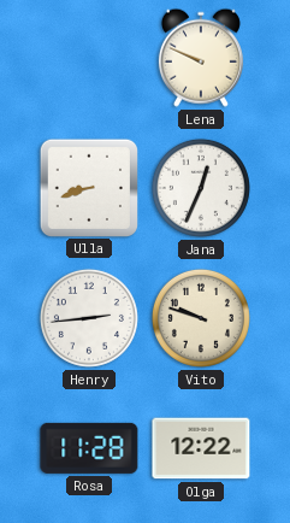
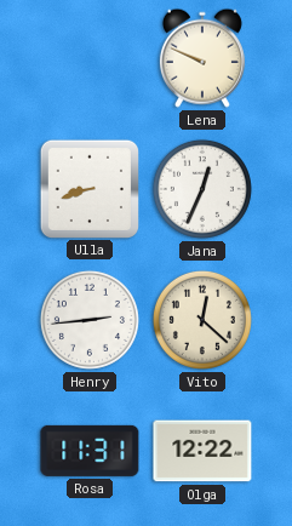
Vito: 9:48 -> 12:22
Rosa: 11:28 -> 11:31
